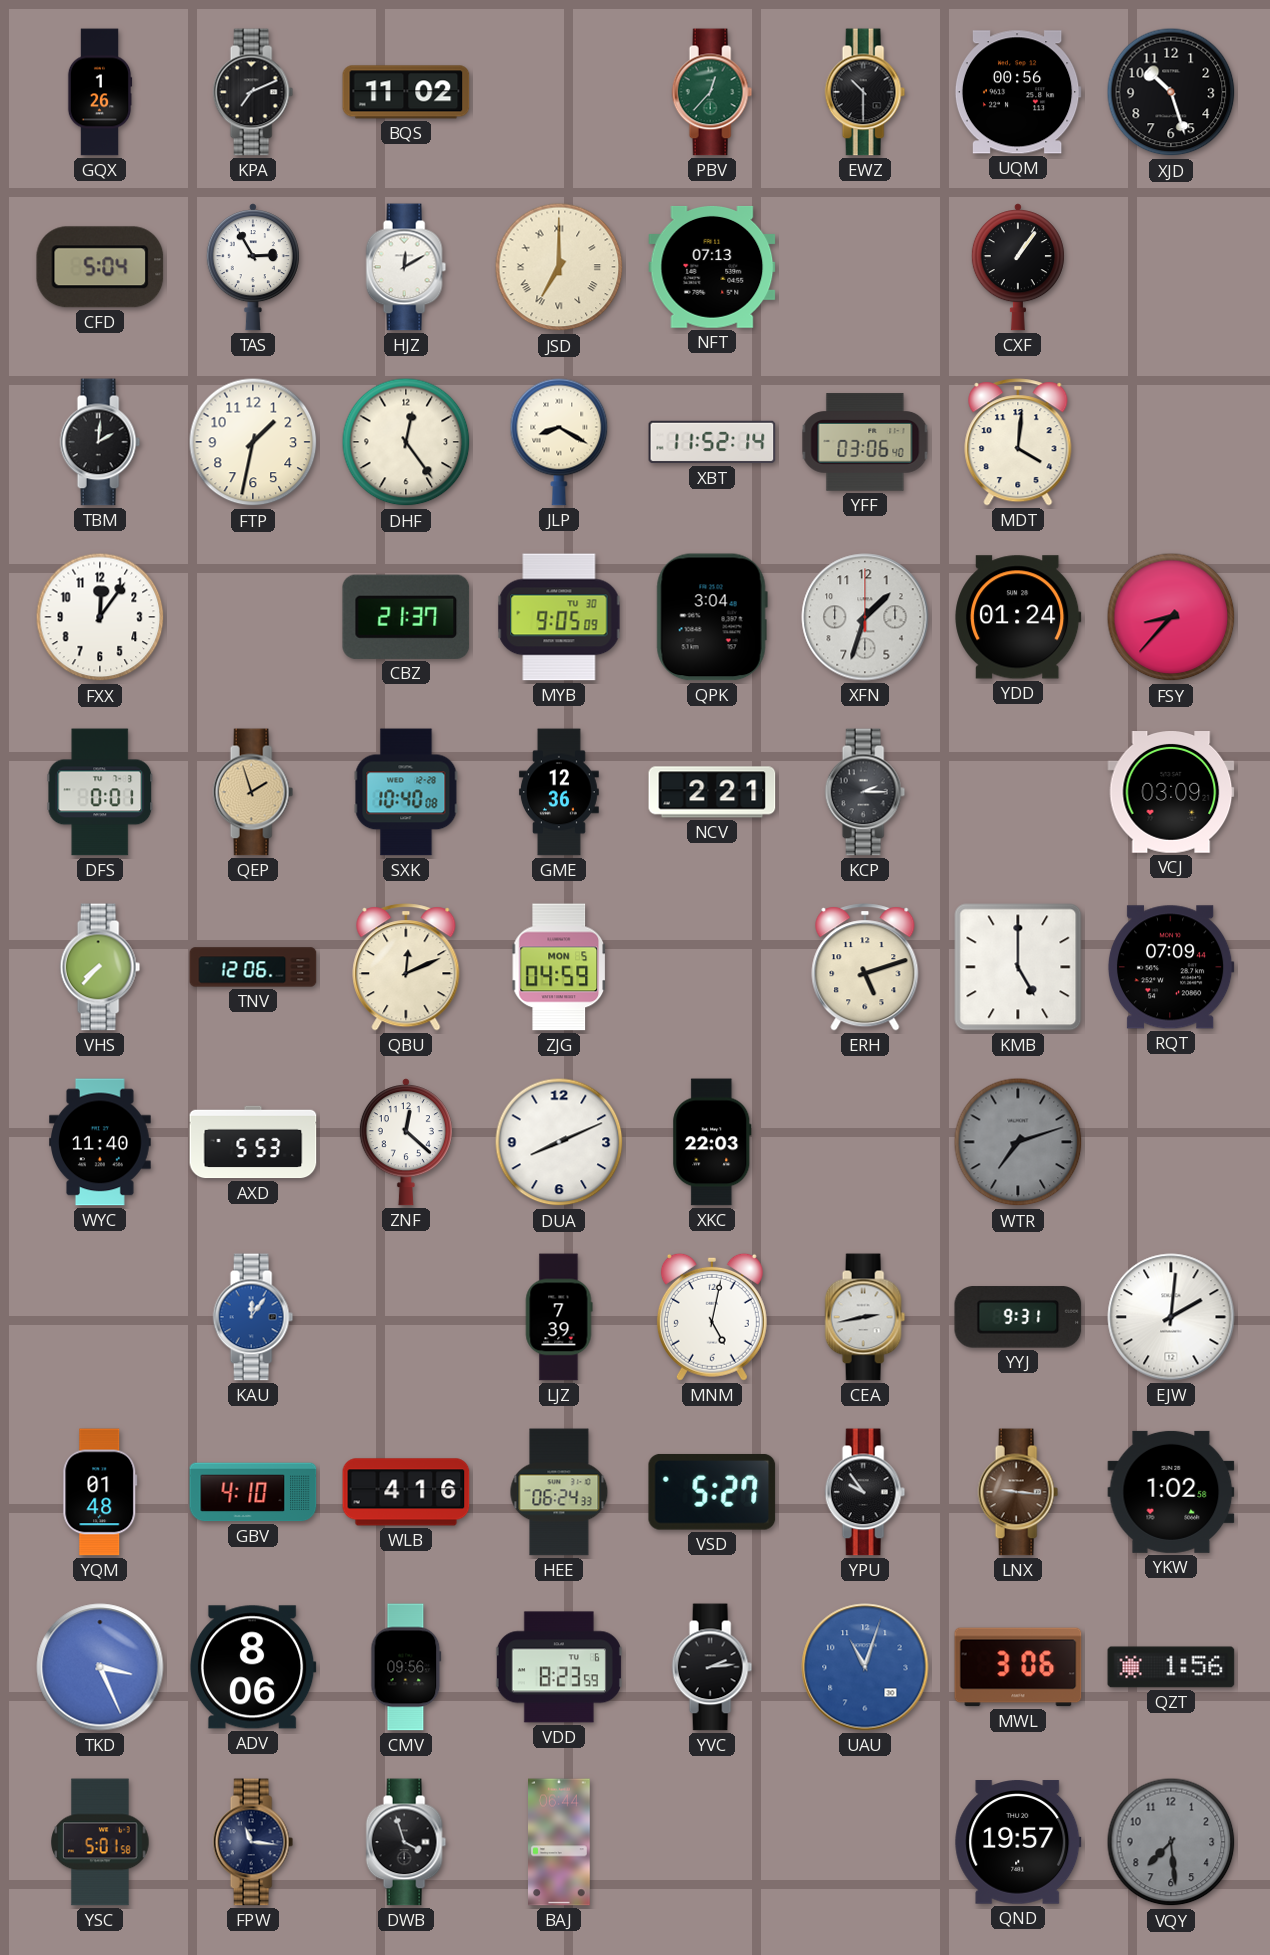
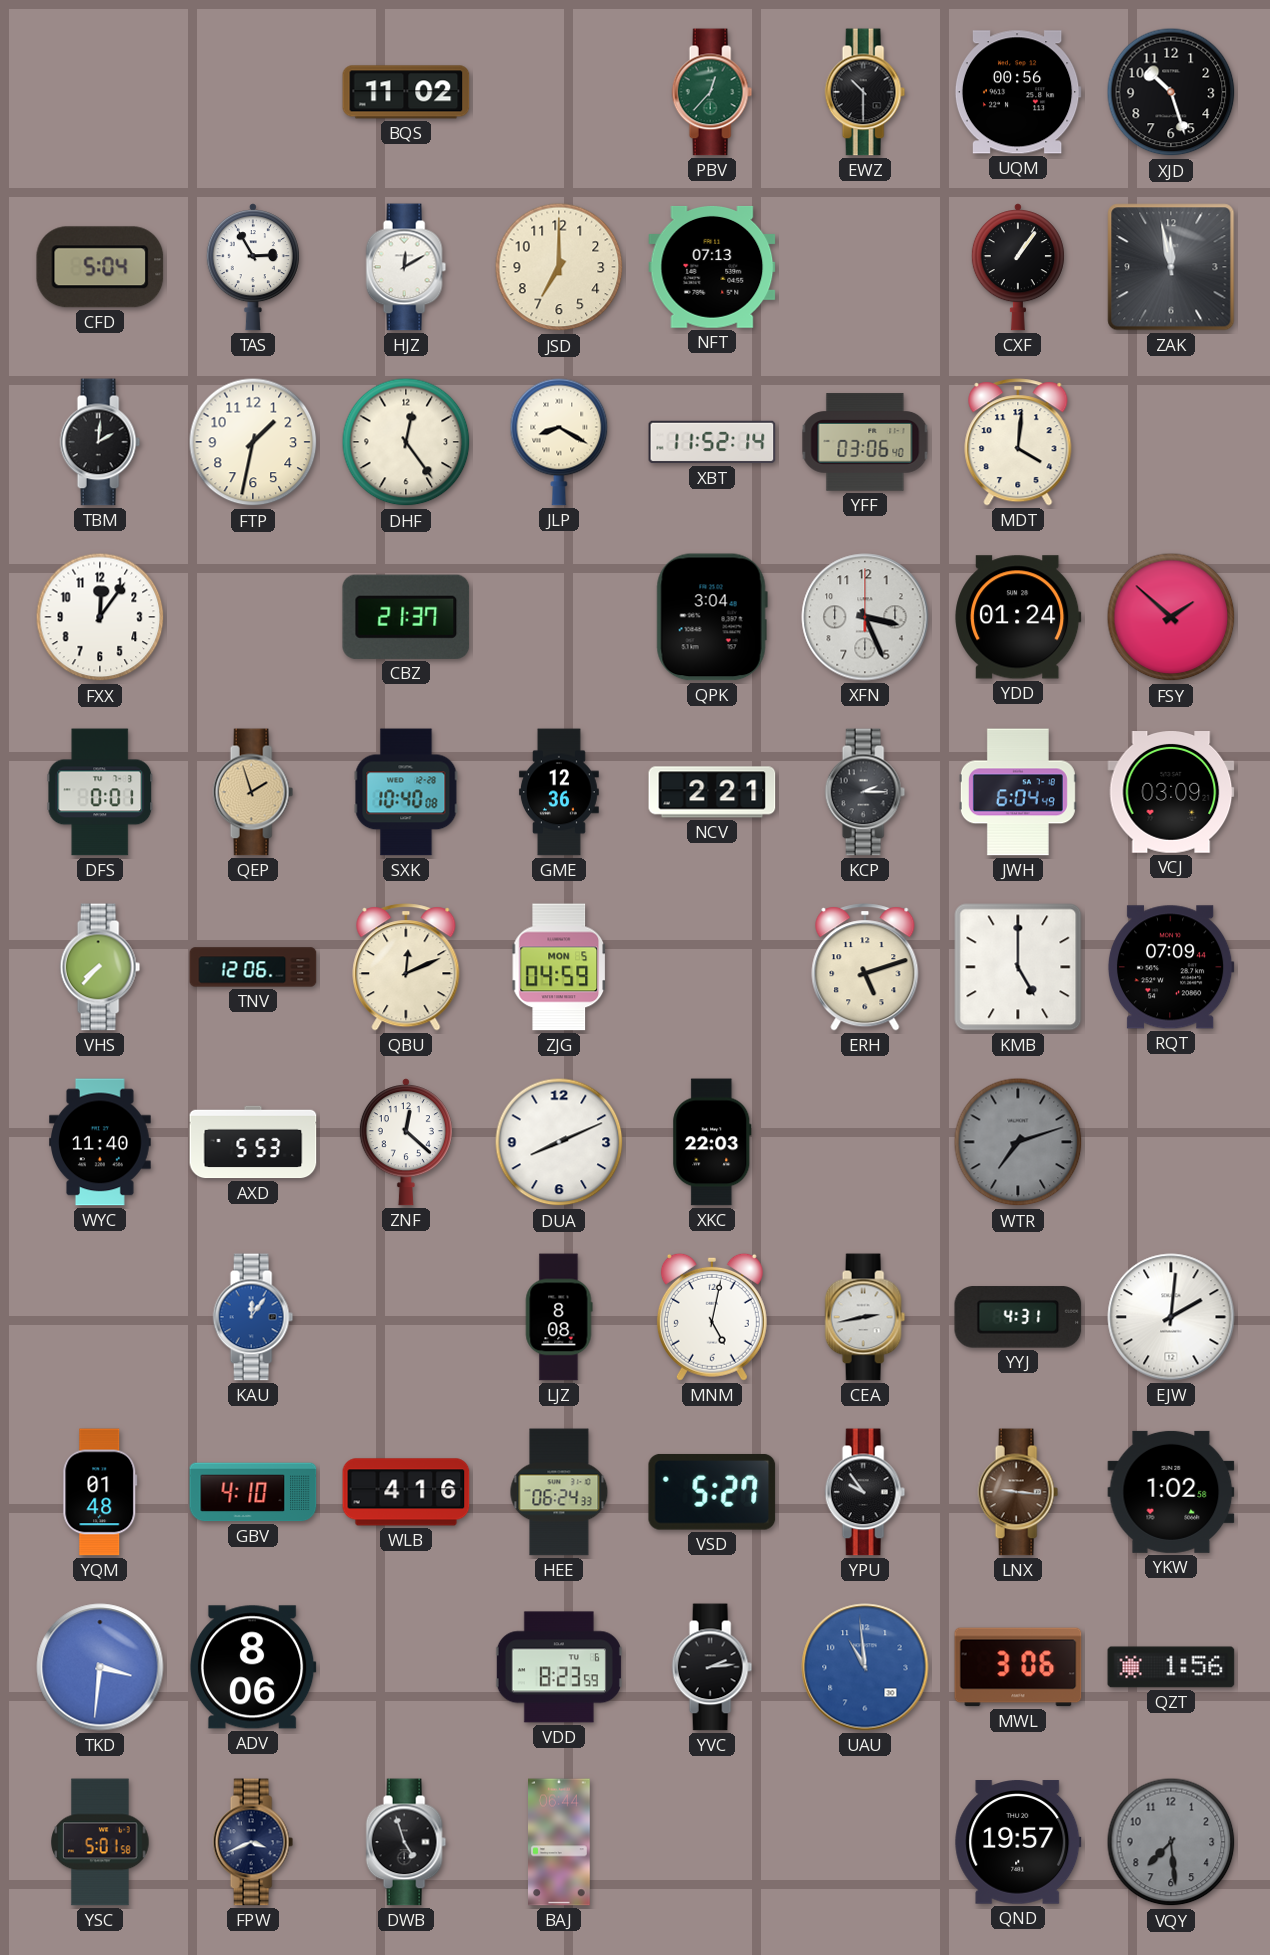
GQX: 1:26 -> none
KPA: 7:11 -> none
JSD numerals: Roman -> Arabic
ZAK: none -> 11:58
MYB: 9:05 -> none
XFN: 1:33 -> 3:26
FSY: 8:37 -> 1:52
JWH: none -> 6:04
LJZ: 7:39 -> 8:08
YYJ: 9:31 -> 4:31
TKD: 3:26 -> 3:31
CMV: 09:56 -> none
UAU: 11:03 -> 10:59
FPW: 11:16 -> 3:41
DWB: 3:57 -> 4:57
